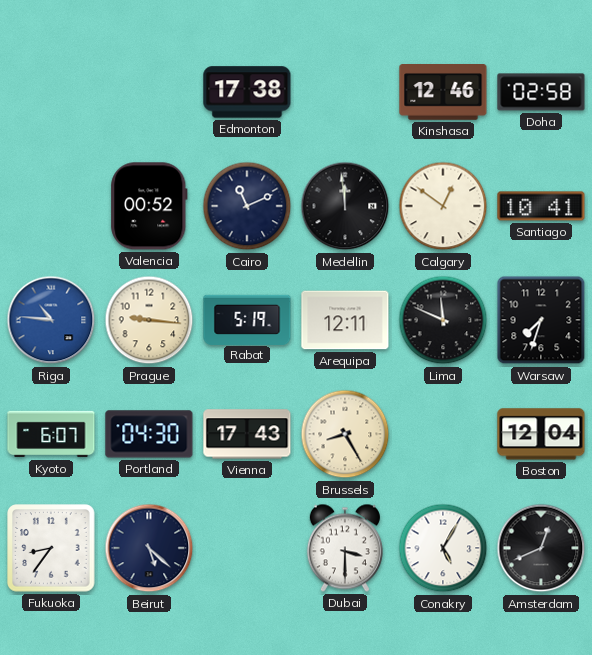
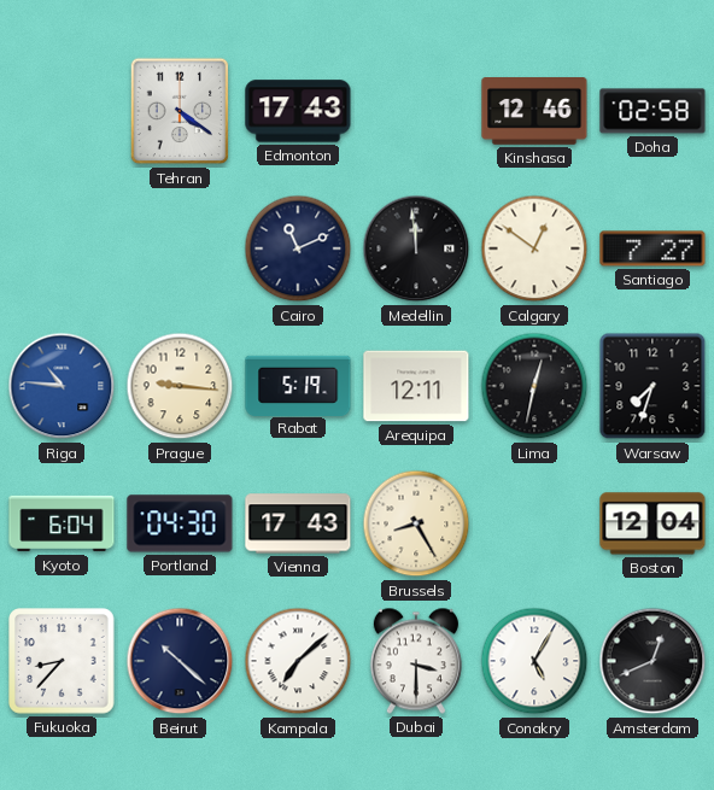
Tehran: none -> 4:21
Edmonton: 17:38 -> 17:43
Valencia: 00:52 -> none
Santiago: 10:41 -> 7:27
Lima: 11:49 -> 12:32
Kyoto: 6:07 -> 6:04
Fukuoka: 8:36 -> 8:37
Beirut: 5:22 -> 10:22
Kampala: none -> 7:08
